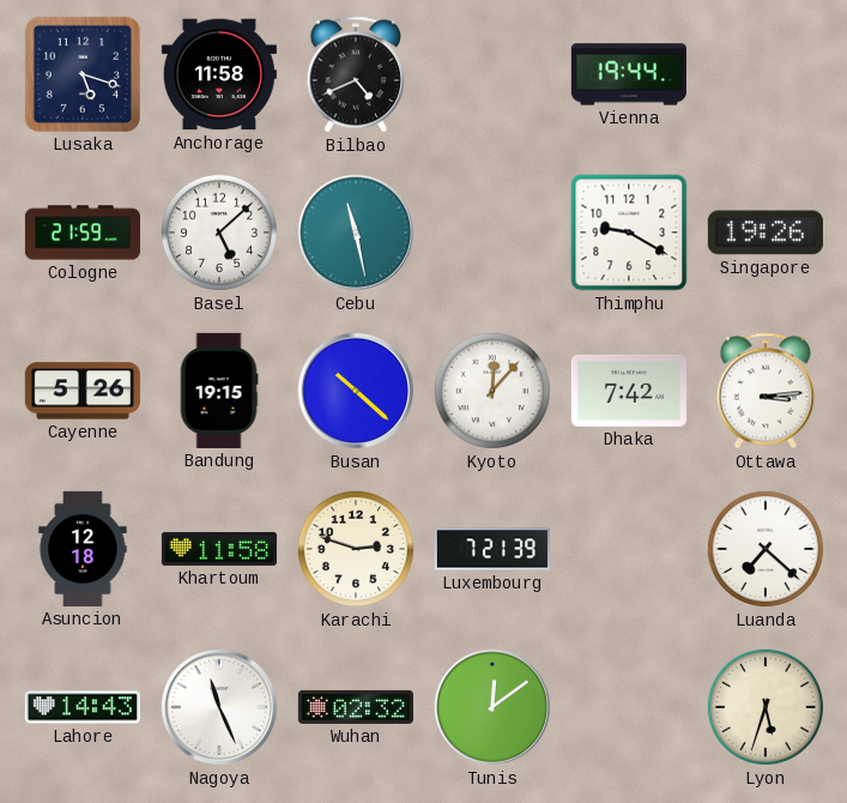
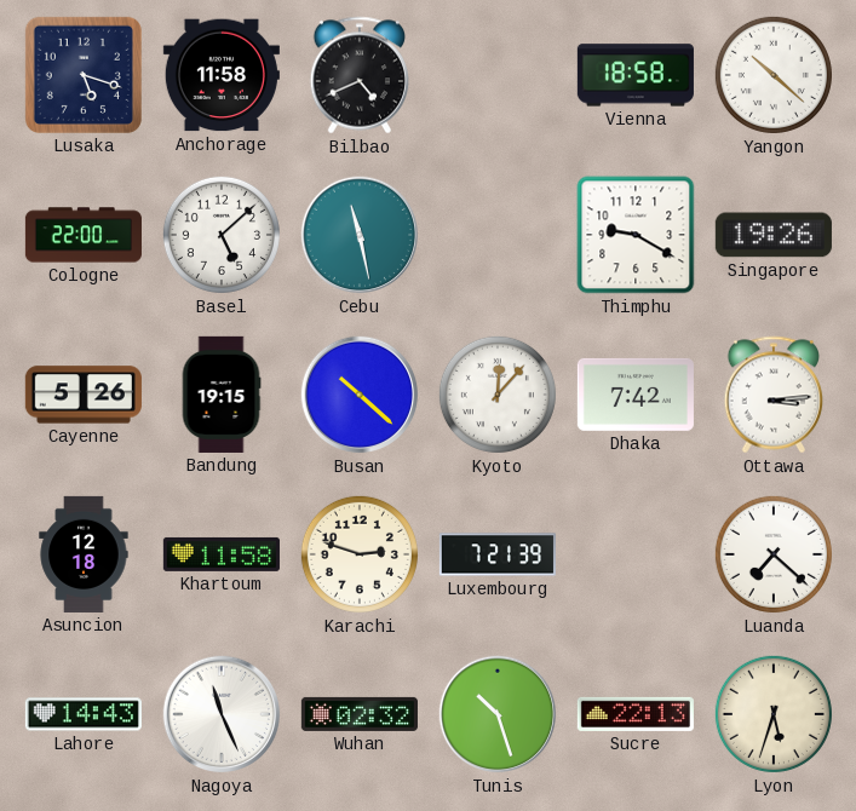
Vienna: 19:44 -> 18:58
Yangon: none -> 10:22
Cologne: 21:59 -> 22:00
Tunis: 12:09 -> 10:27
Sucre: none -> 22:13
